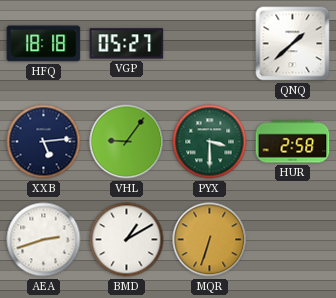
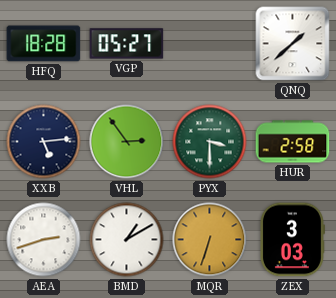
HFQ: 18:18 -> 18:28
VHL: 9:06 -> 2:54
ZEX: none -> 3:03
